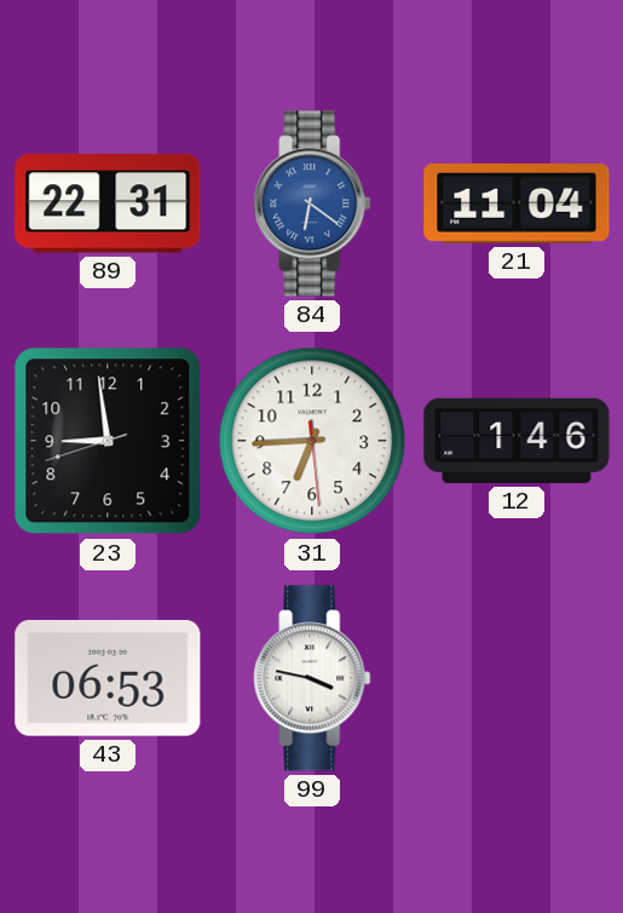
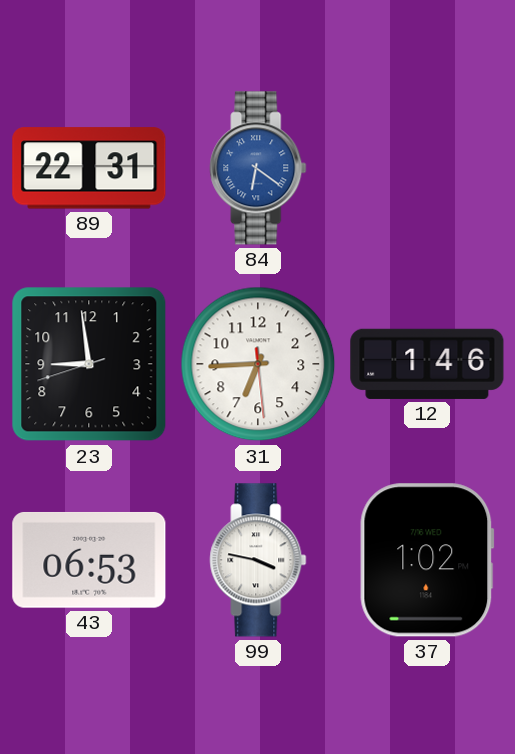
21: 11:04 -> none
37: none -> 1:02
